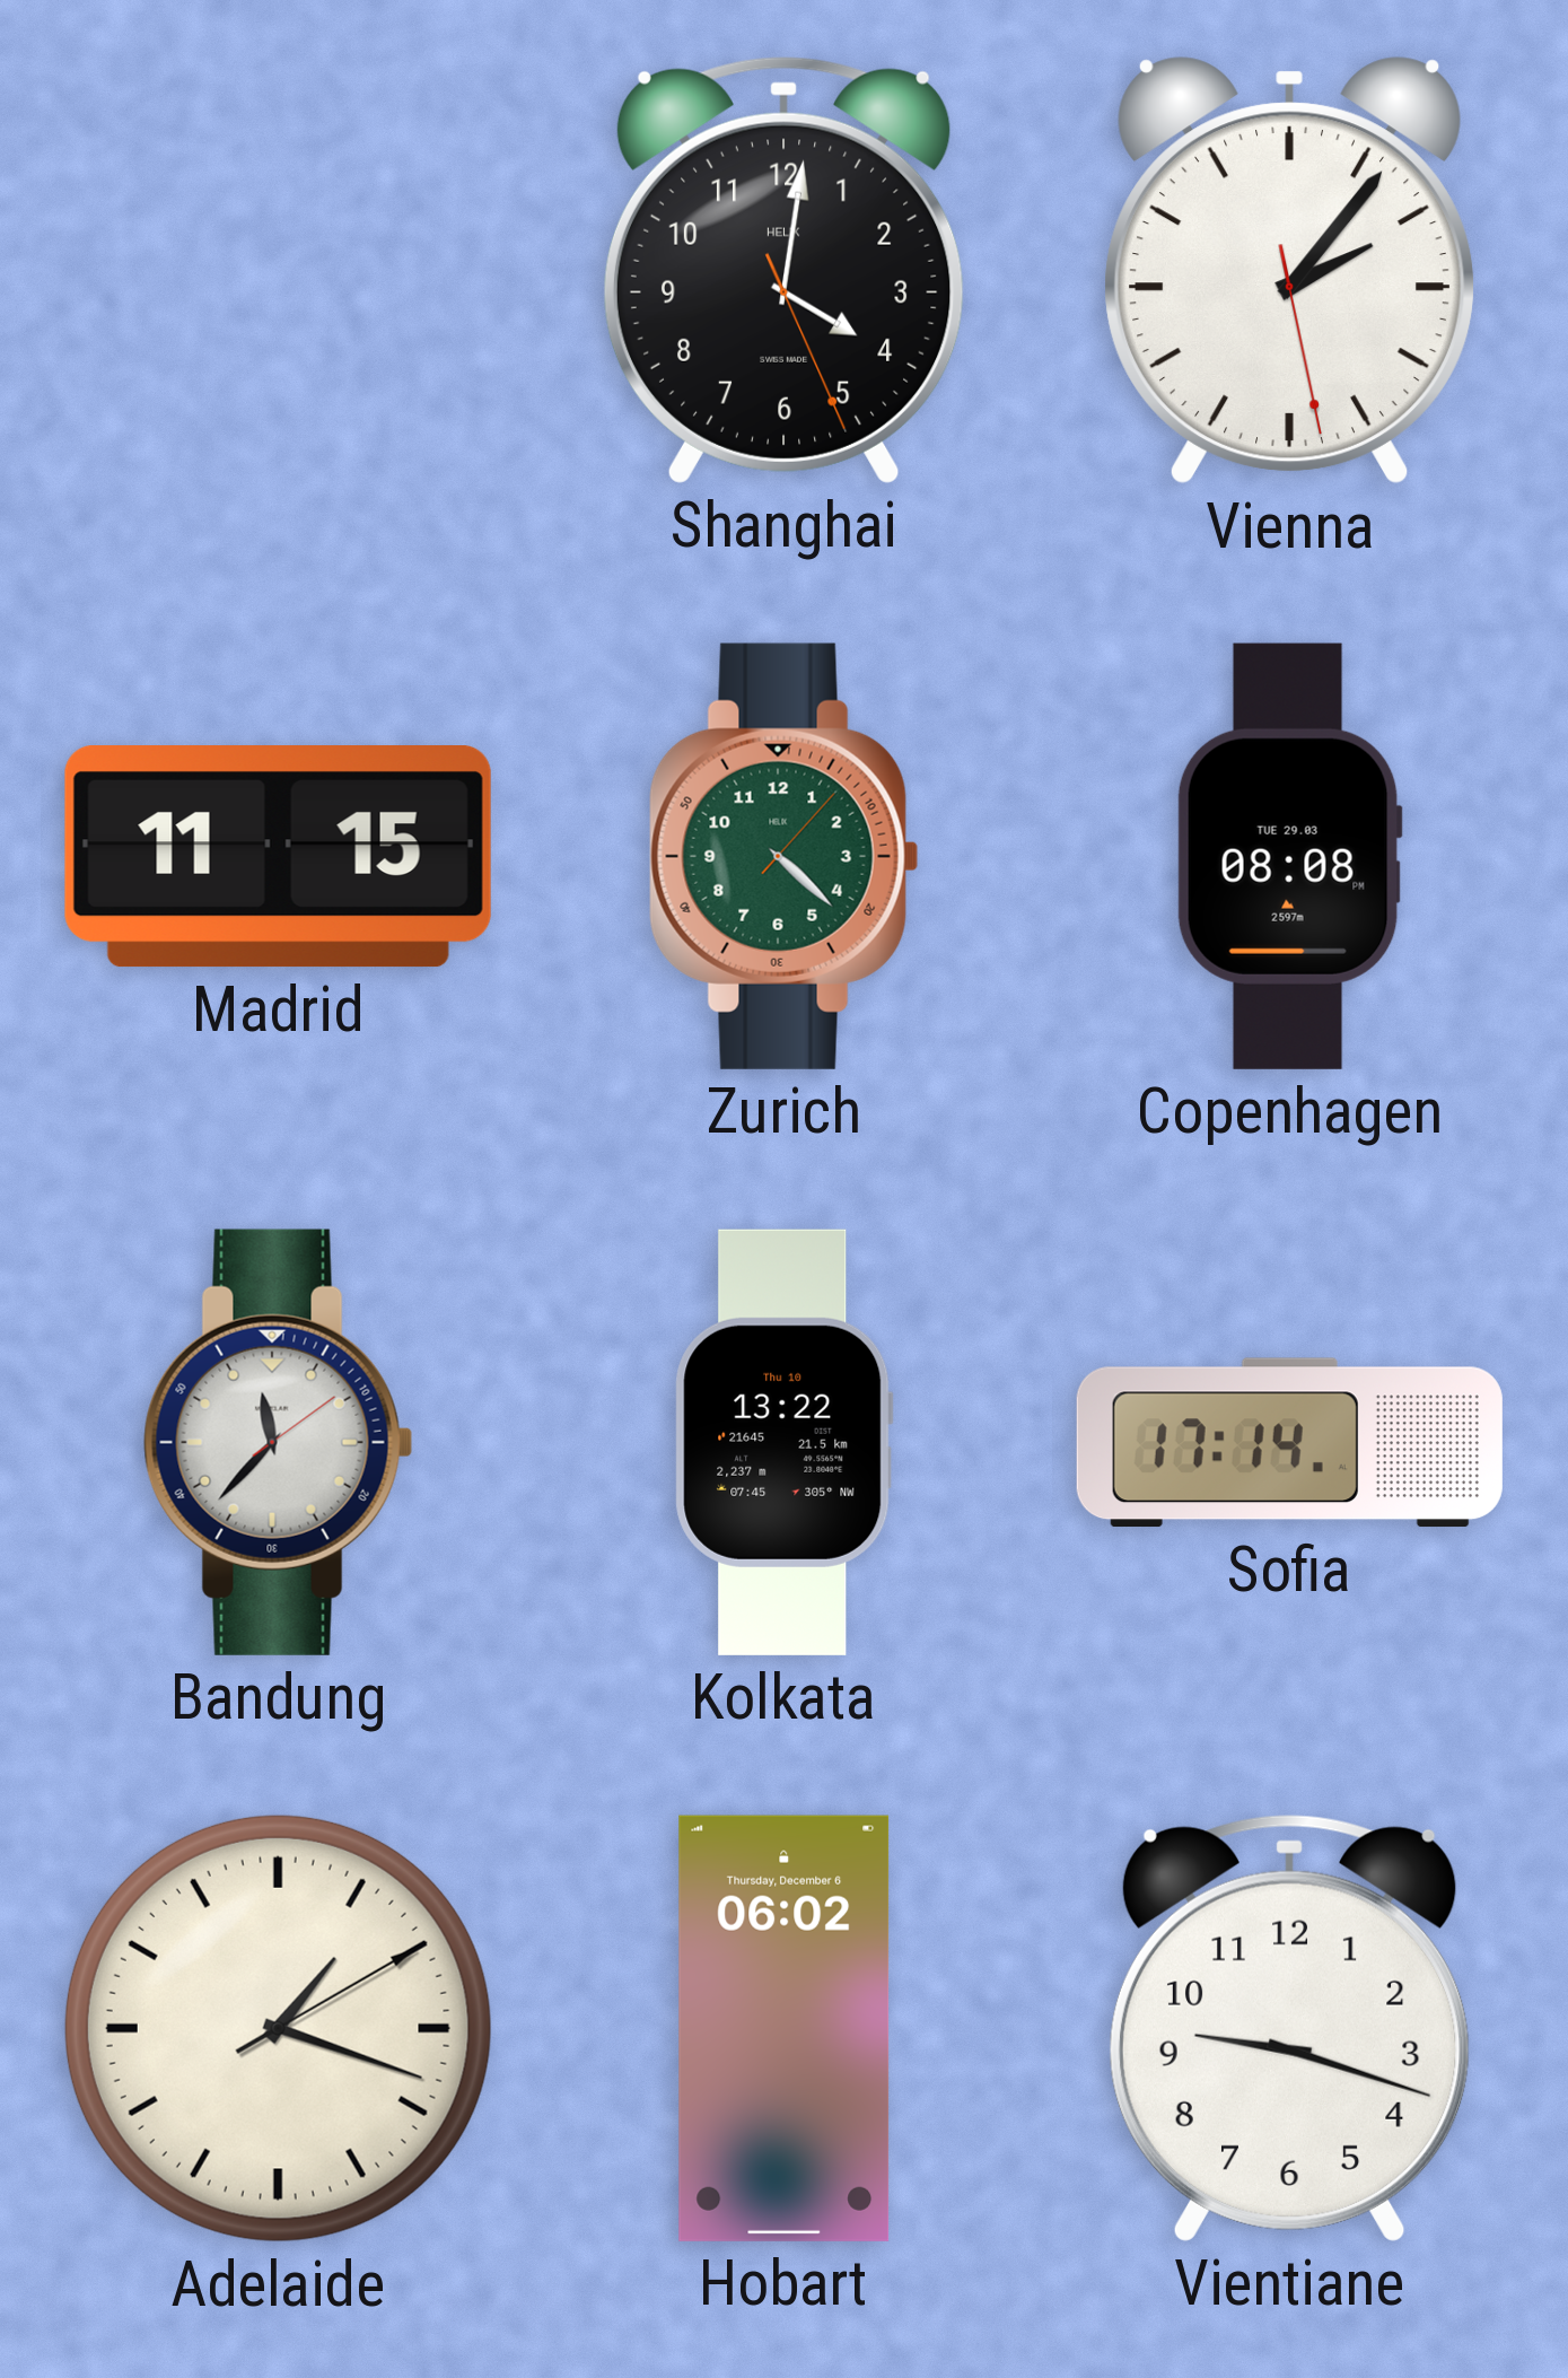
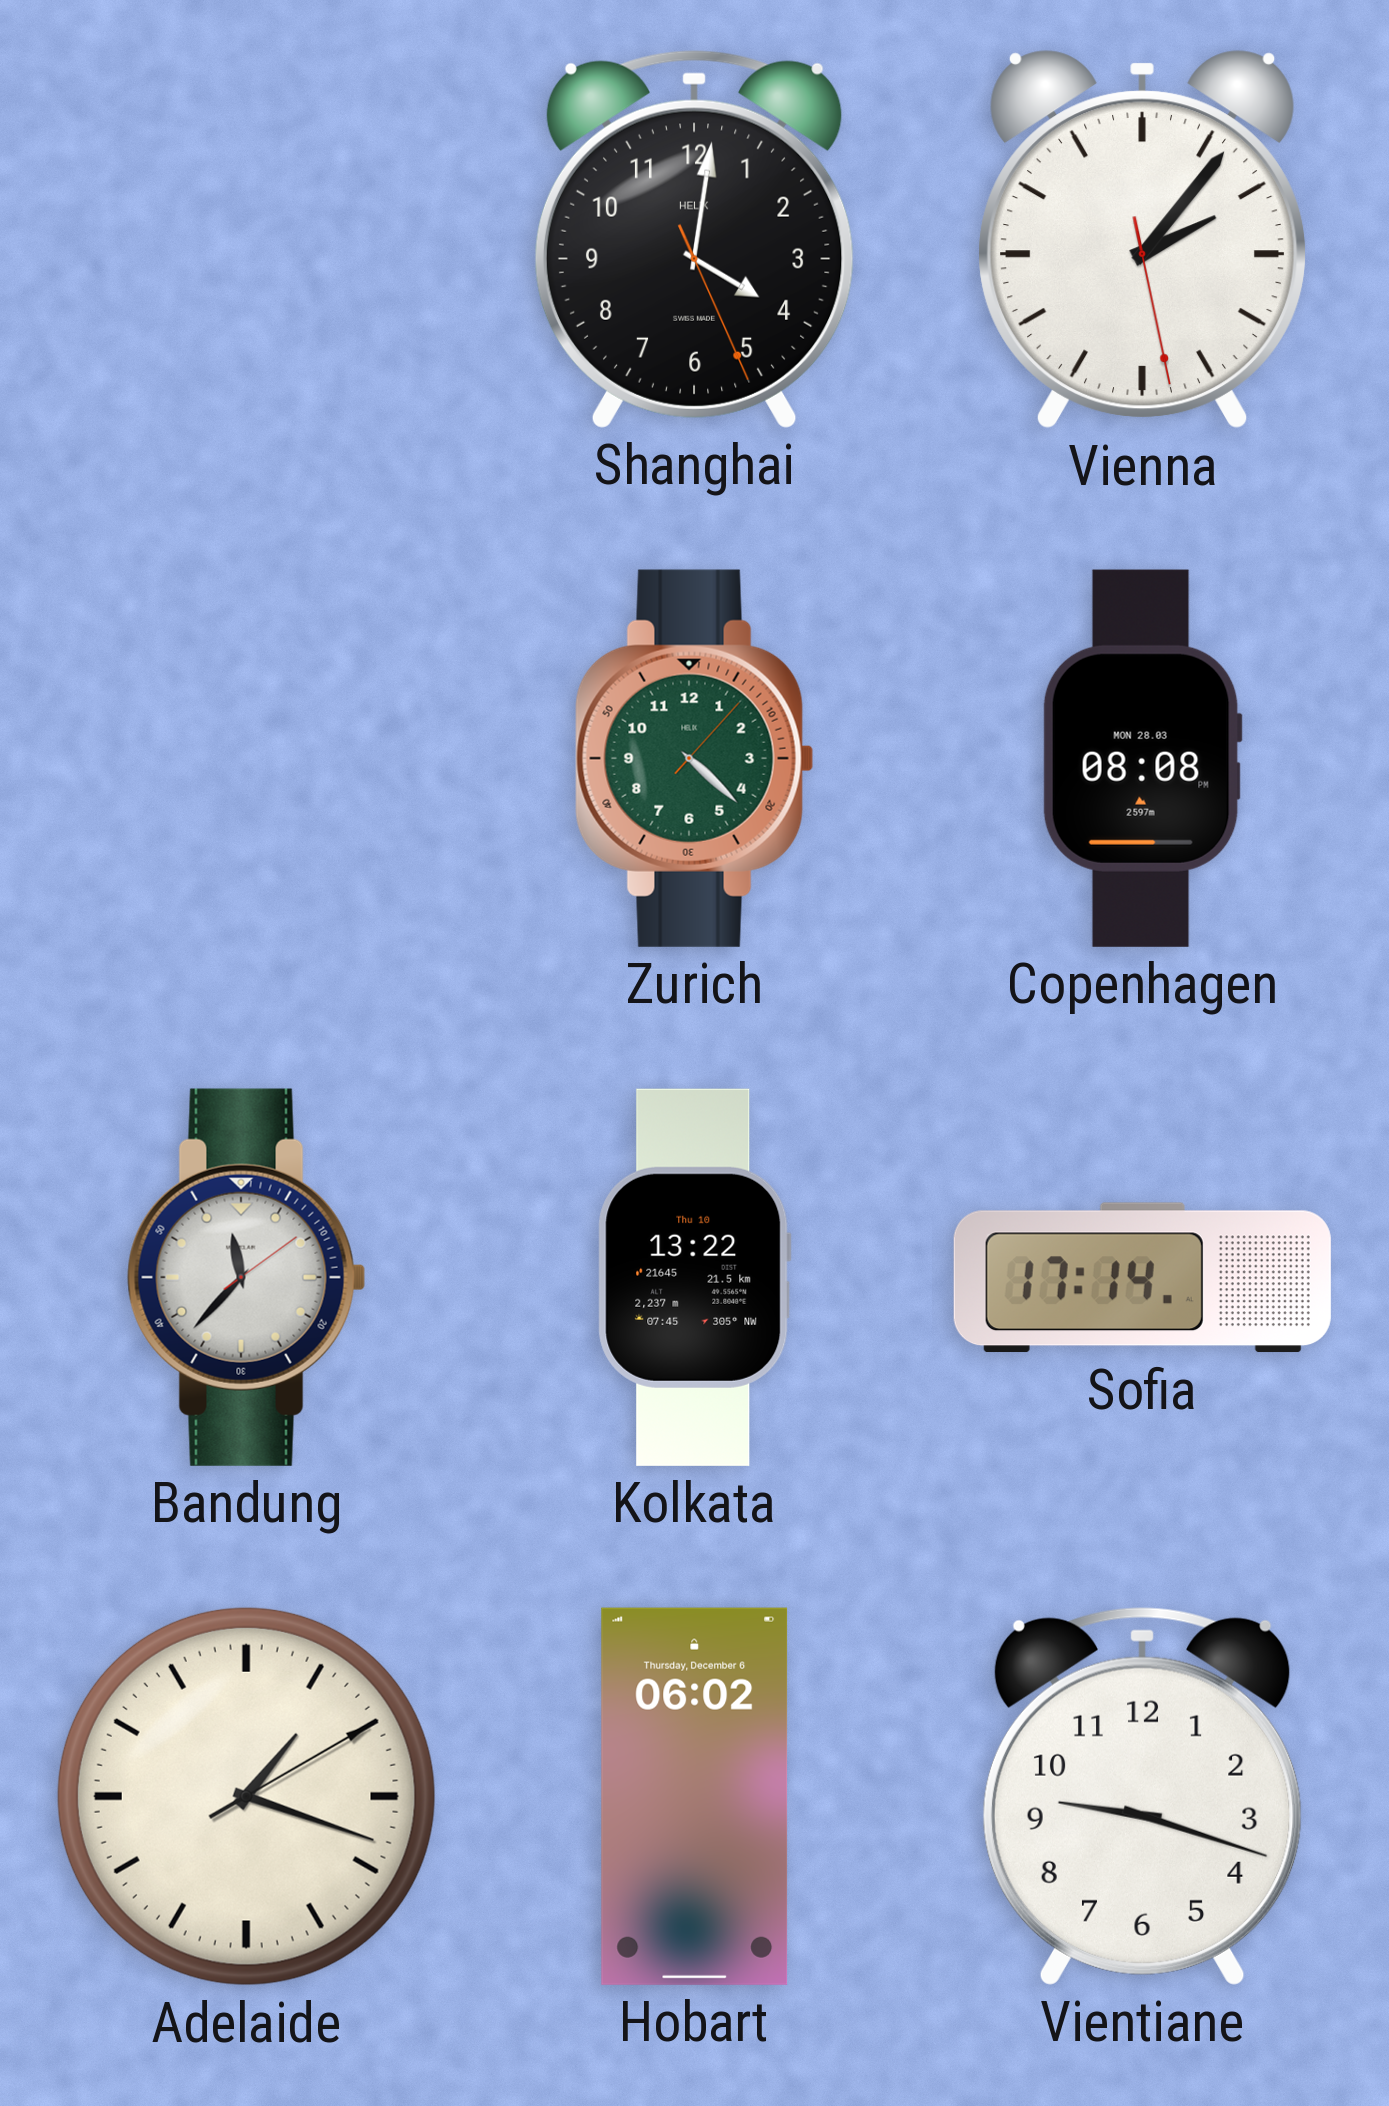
Madrid: 11:15 -> none
Copenhagen date: TUE 29.03 -> MON 28.03
